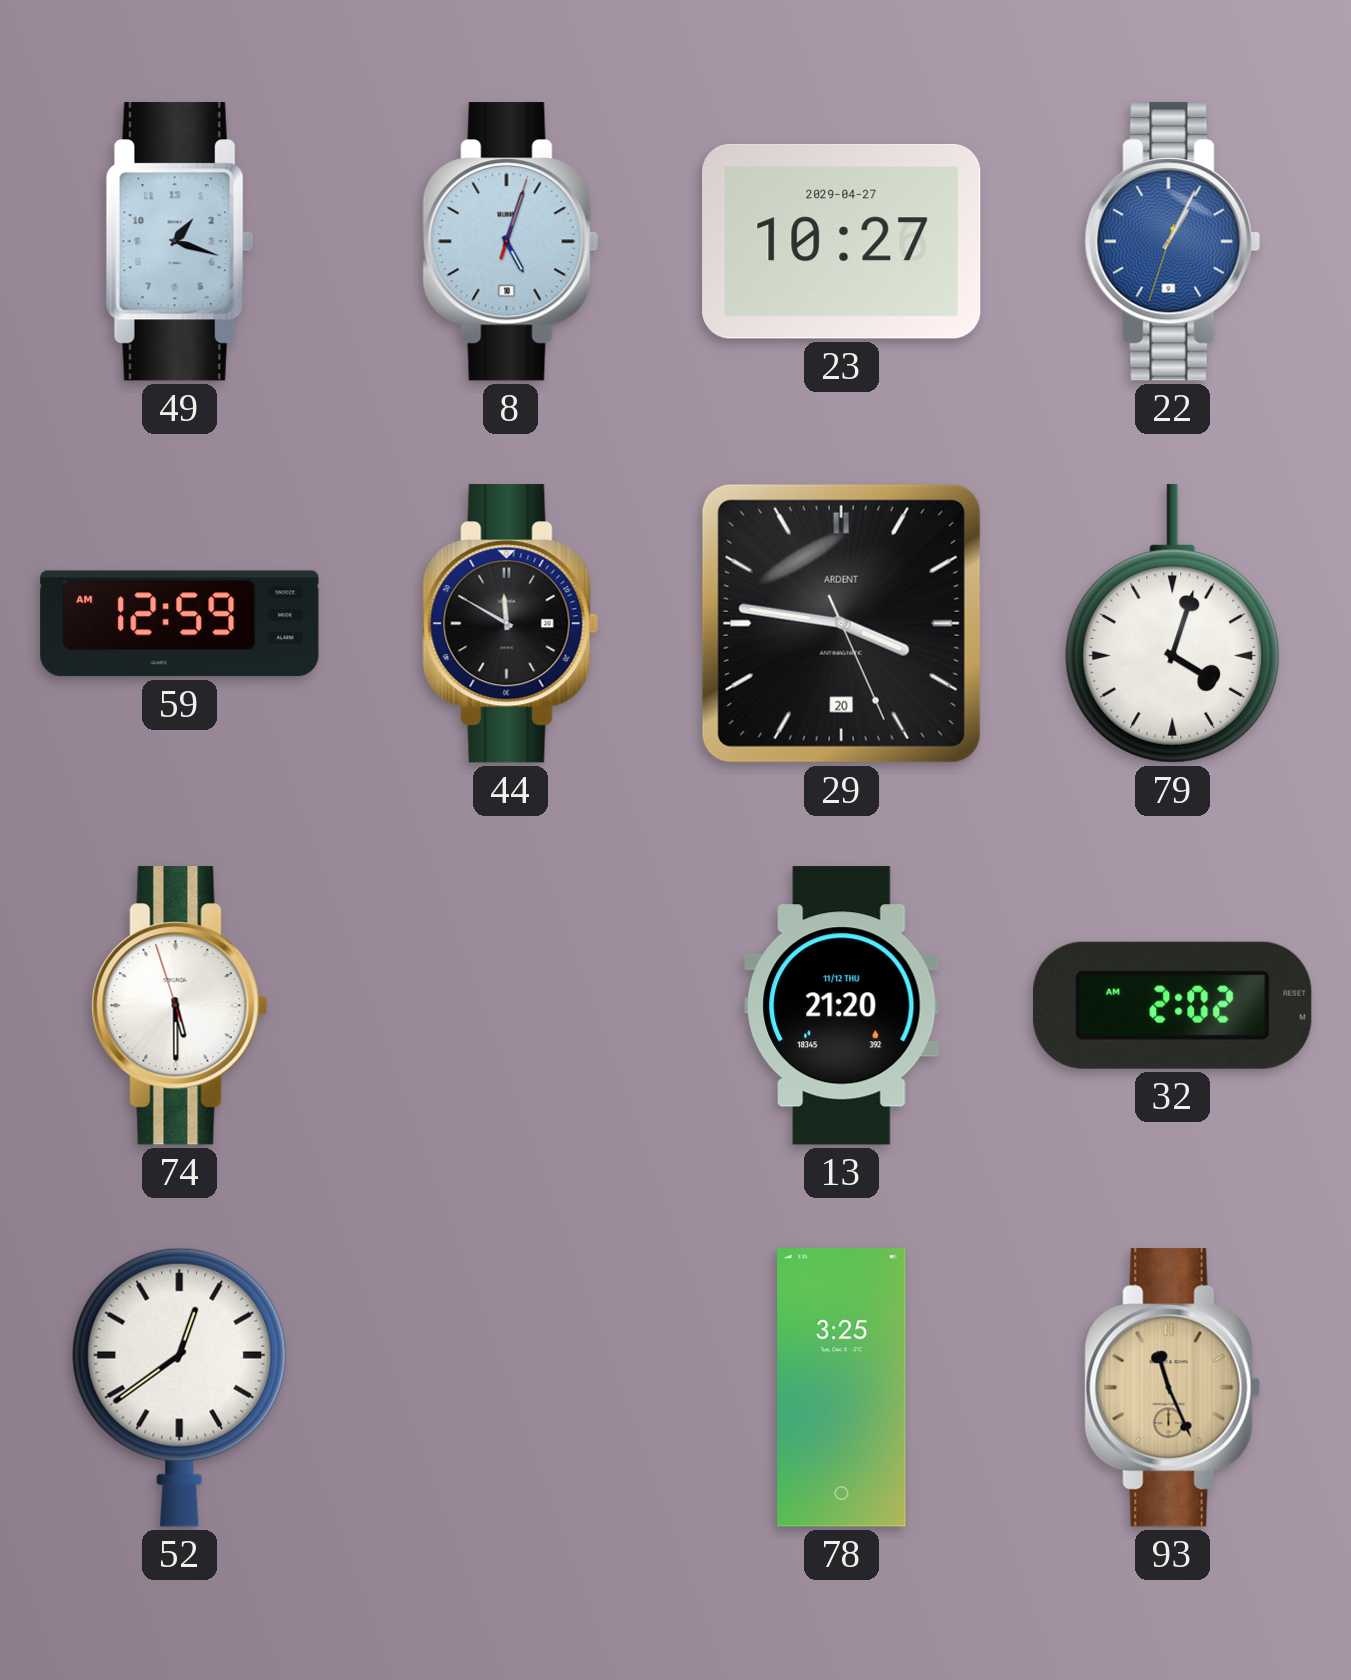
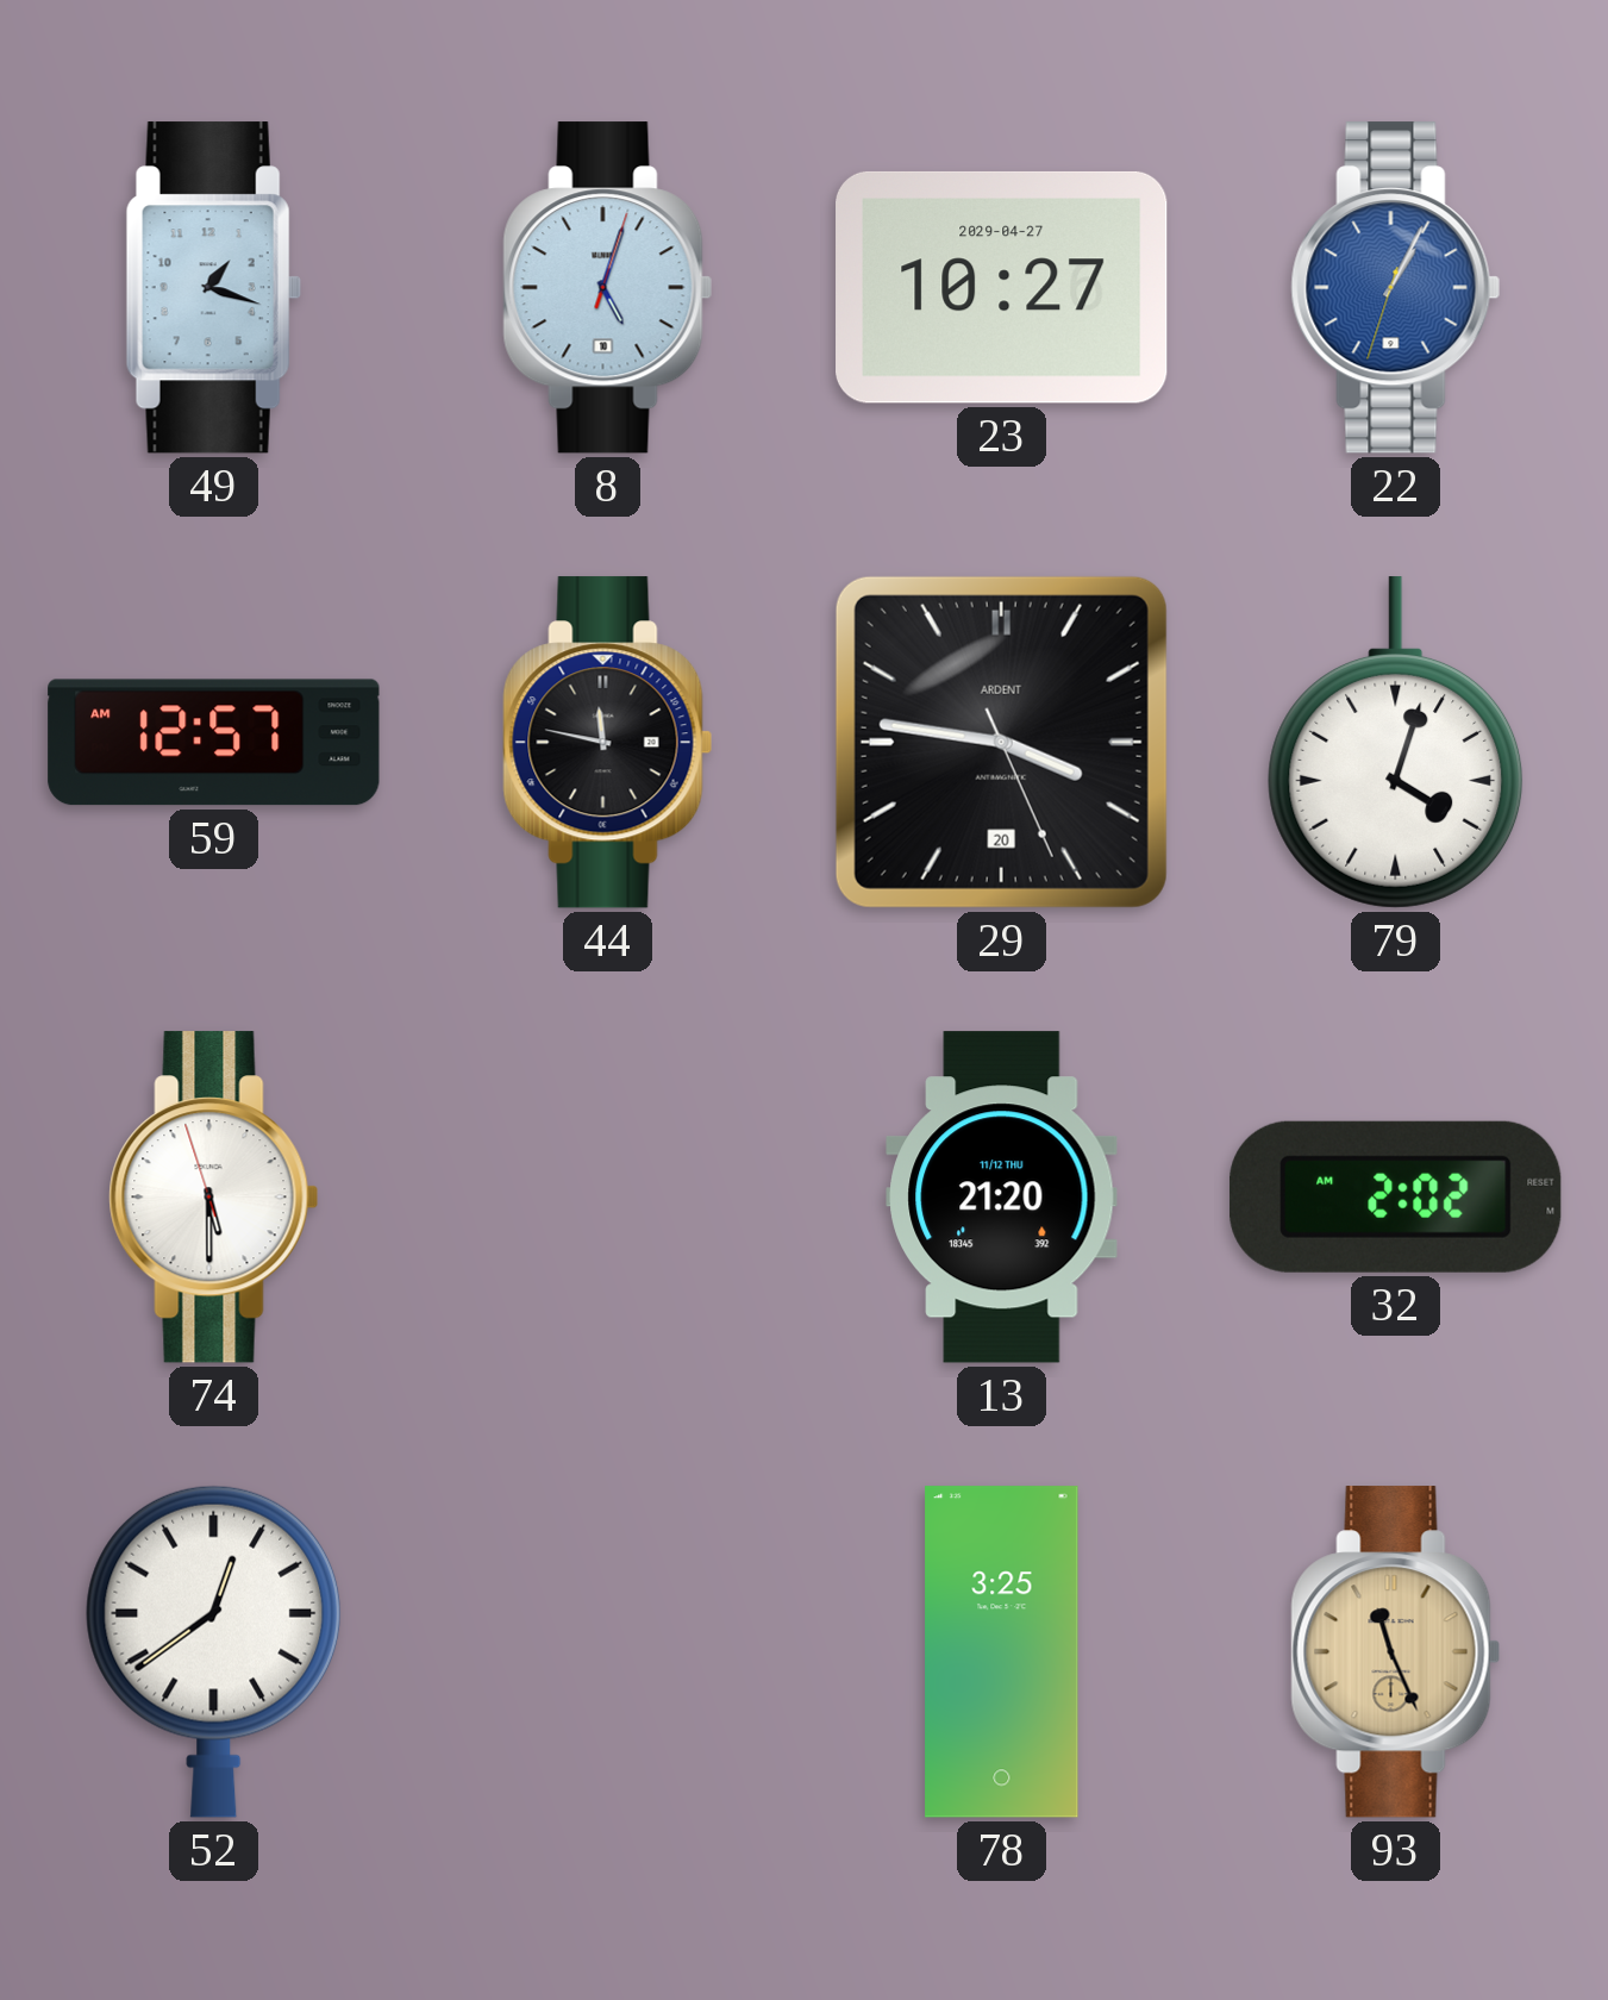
59: 12:59 -> 12:57
44: 11:50 -> 11:47
